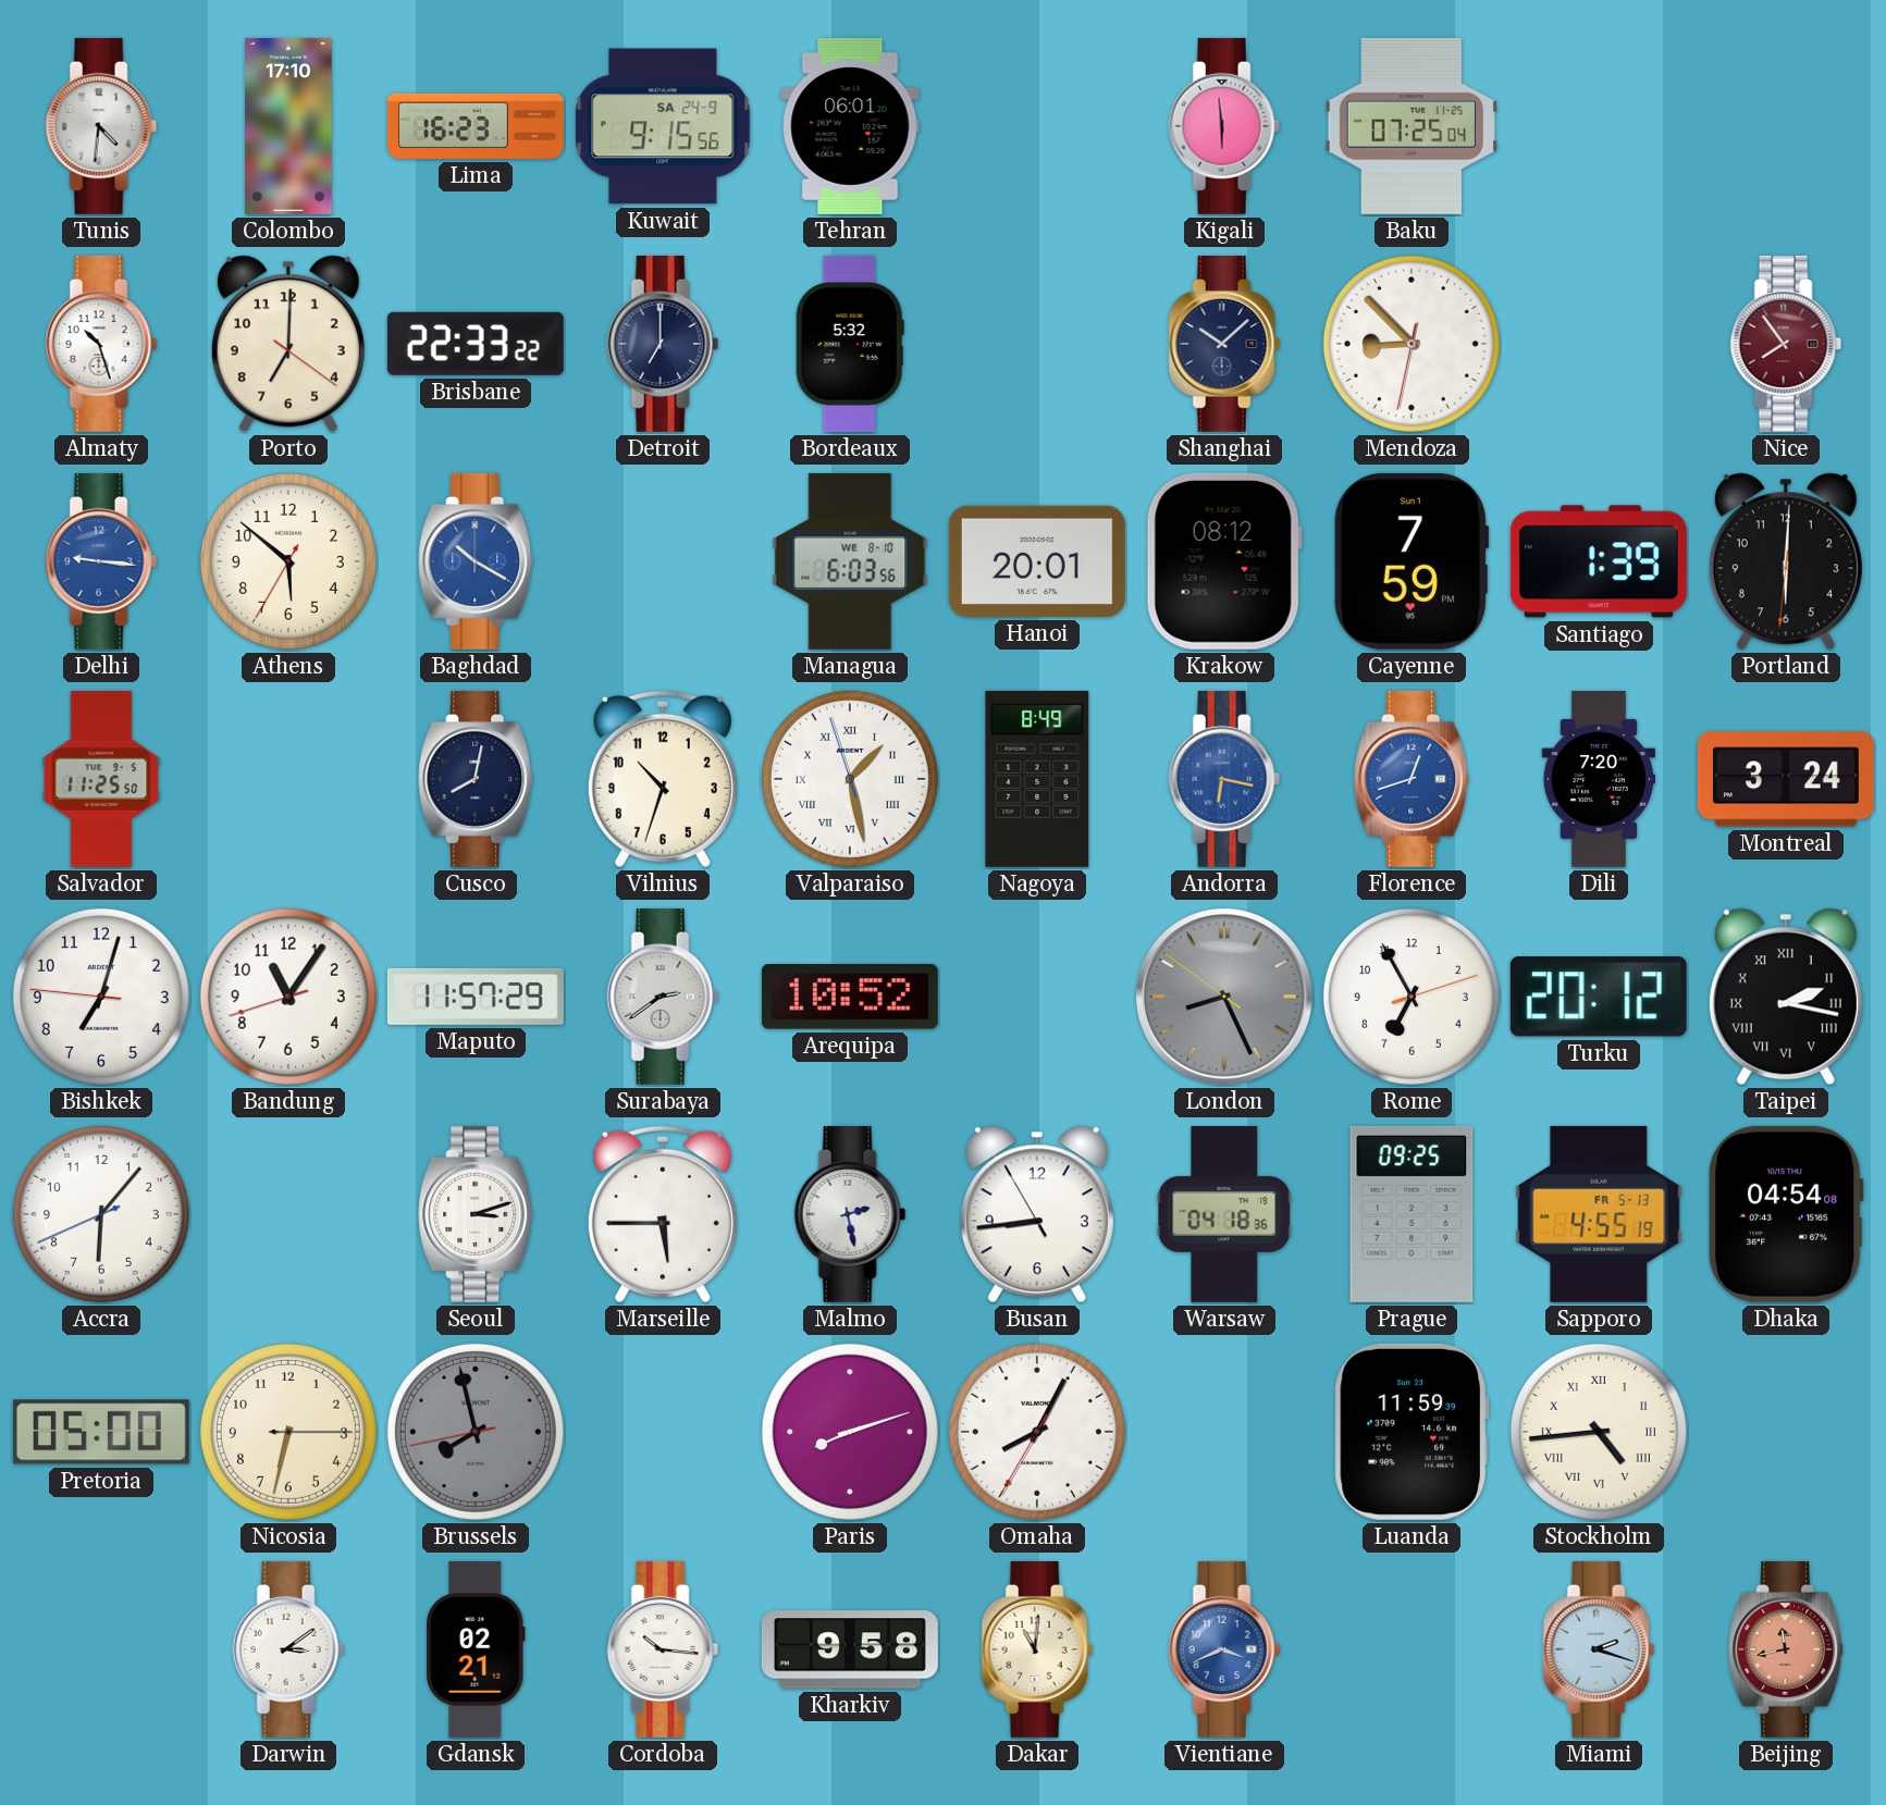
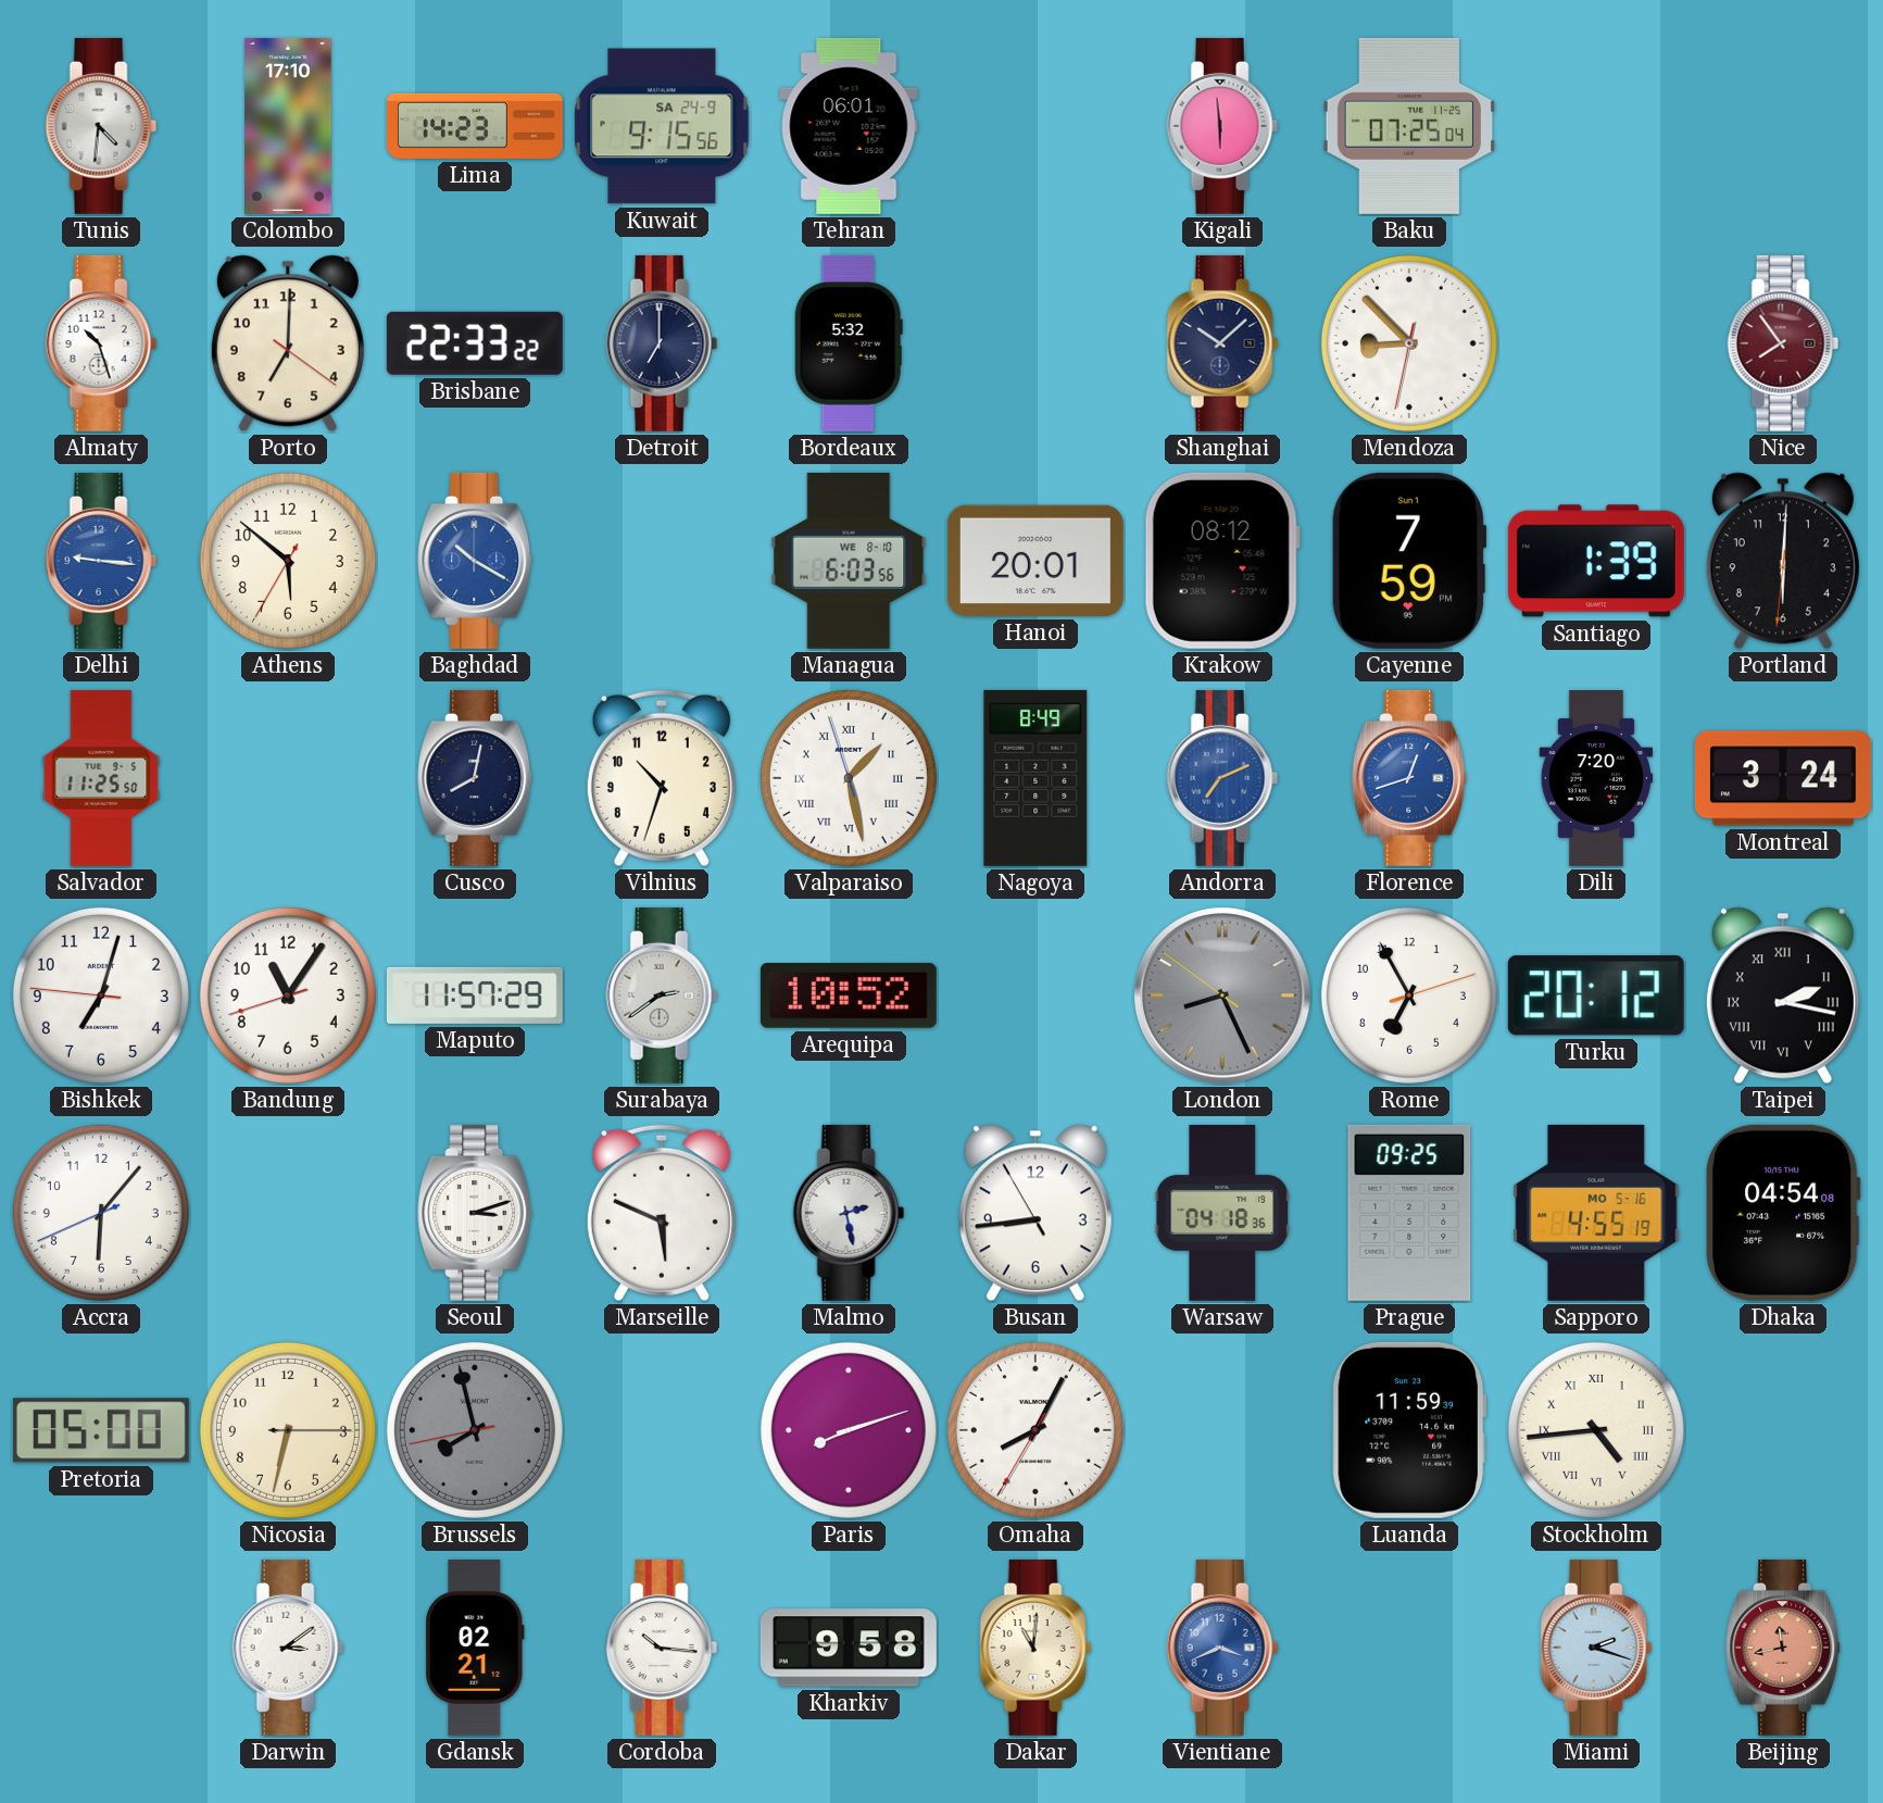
Lima: 16:23 -> 14:23
Andorra: 6:17 -> 7:11
Marseille: 5:45 -> 5:49
Sapporo date: FR 5-13 -> MO 5-16
